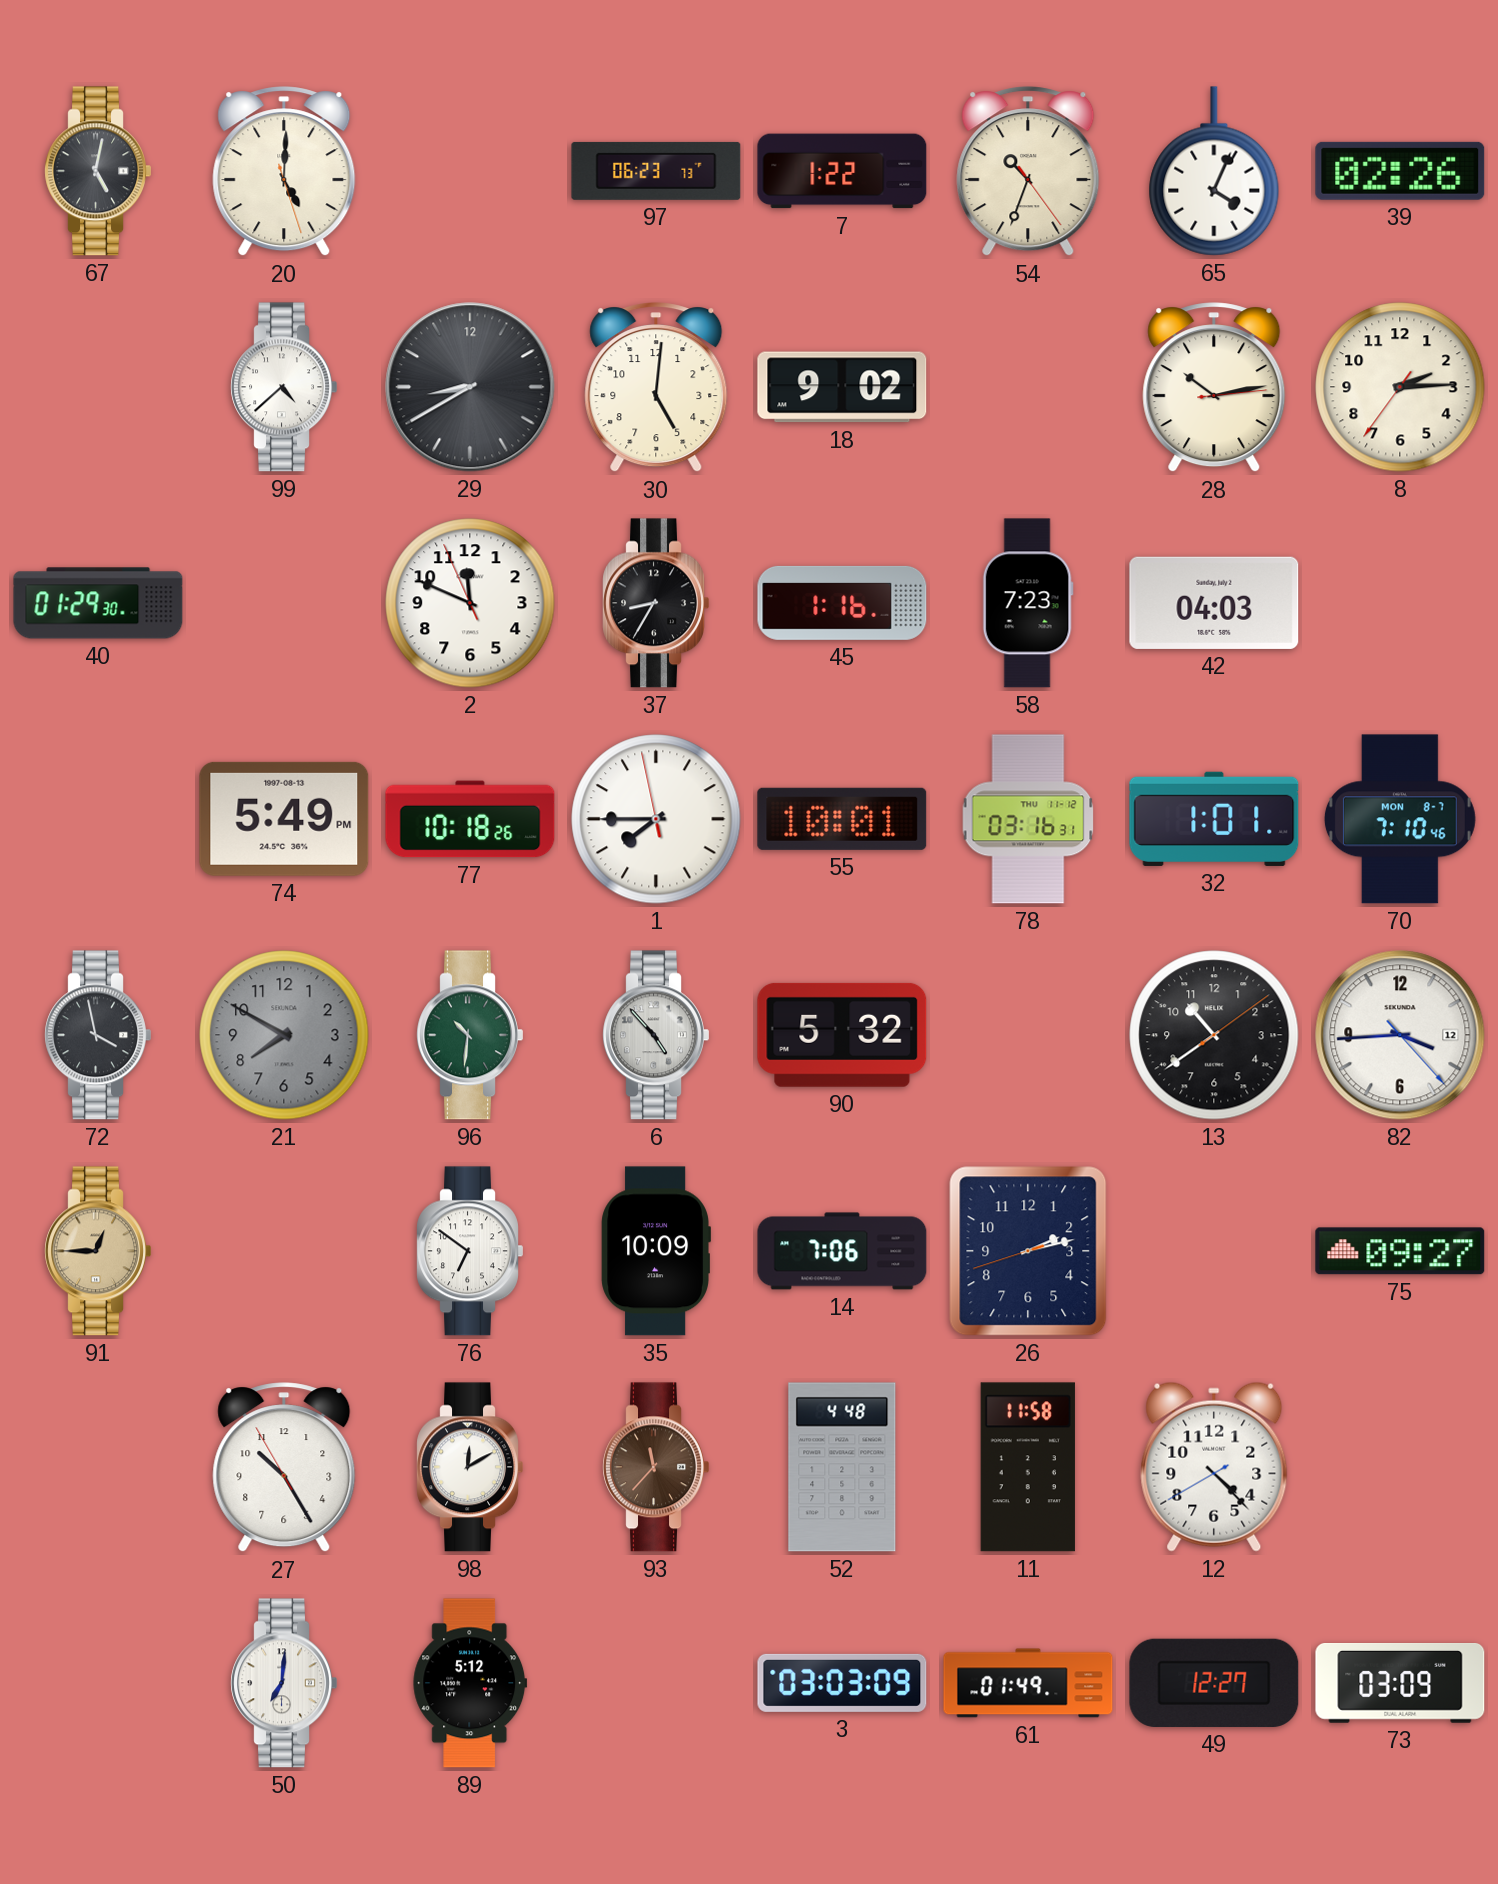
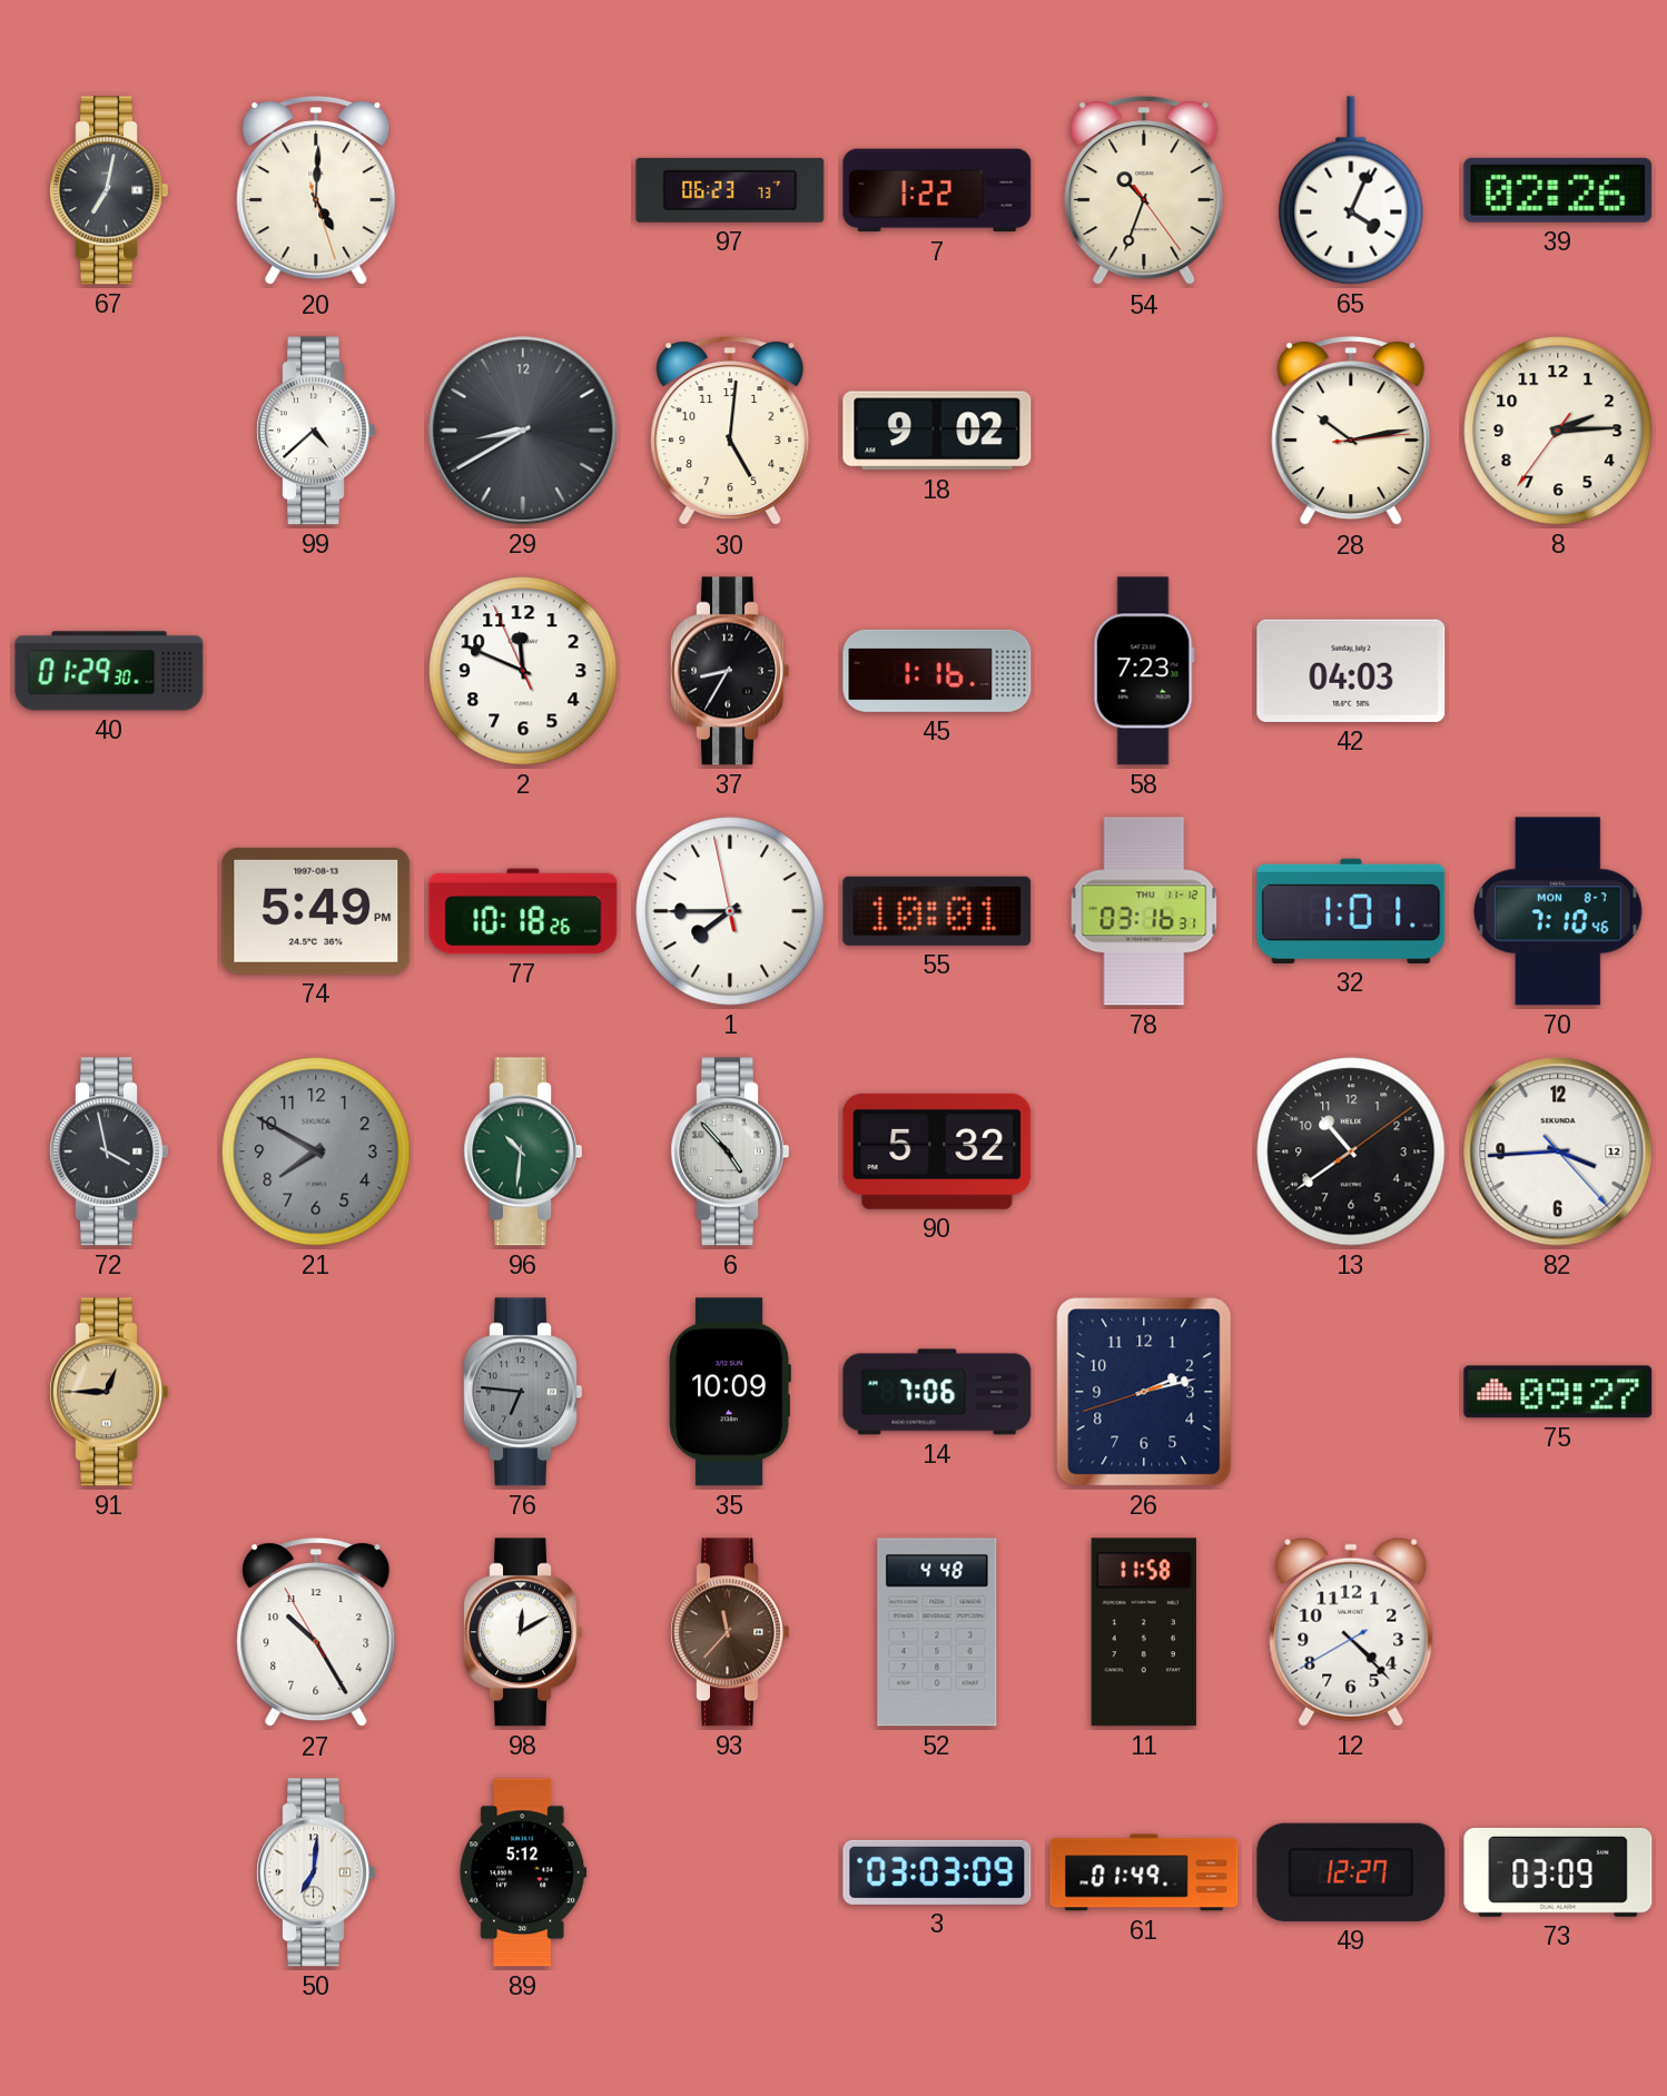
67: 5:02 -> 7:02
76: 6:51 -> 6:46
76 dial: white -> grey
